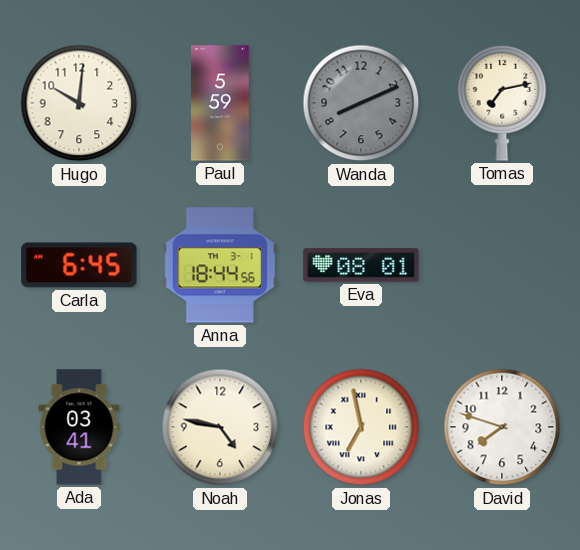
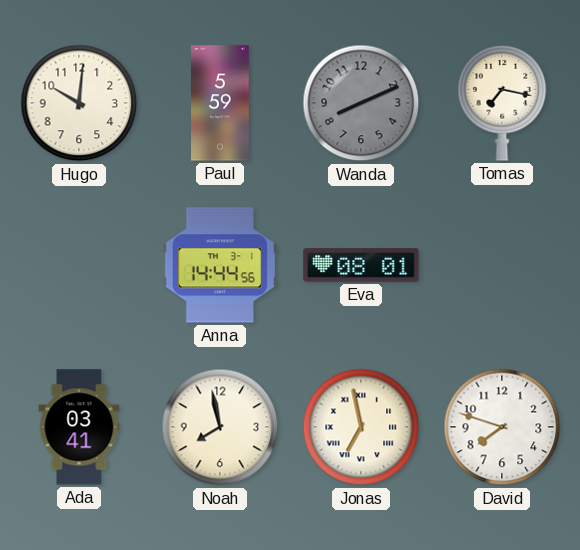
Tomas: 7:13 -> 7:17
Carla: 6:45 -> none
Anna: 18:44 -> 14:44
Noah: 4:47 -> 7:58
